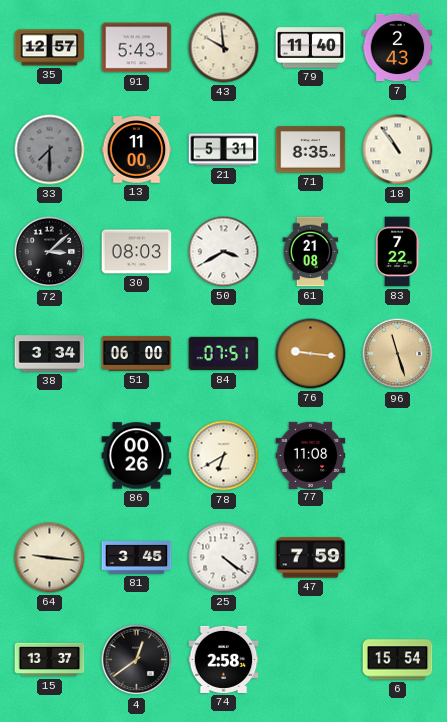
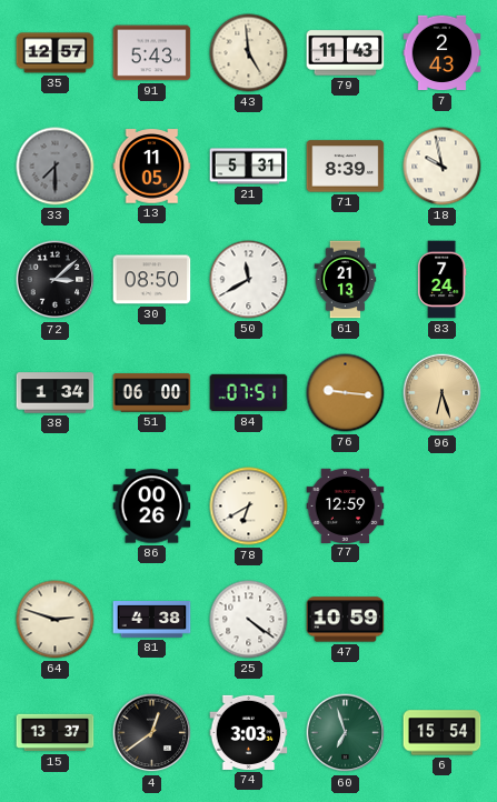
43: 9:59 -> 4:59
79: 11:40 -> 11:43
13: 11:00 -> 11:05
71: 8:35 -> 8:39
18: 10:54 -> 9:58
30: 08:03 -> 08:50
50: 3:40 -> 11:40
61: 21:08 -> 21:13
83: 7:22 -> 7:24
38: 3:34 -> 1:34
96: 11:27 -> 6:27
77: 11:08 -> 12:59
64: 9:16 -> 2:48
81: 3:45 -> 4:38
47: 7:59 -> 10:59
74: 2:58 -> 3:03
60: none -> 6:57
